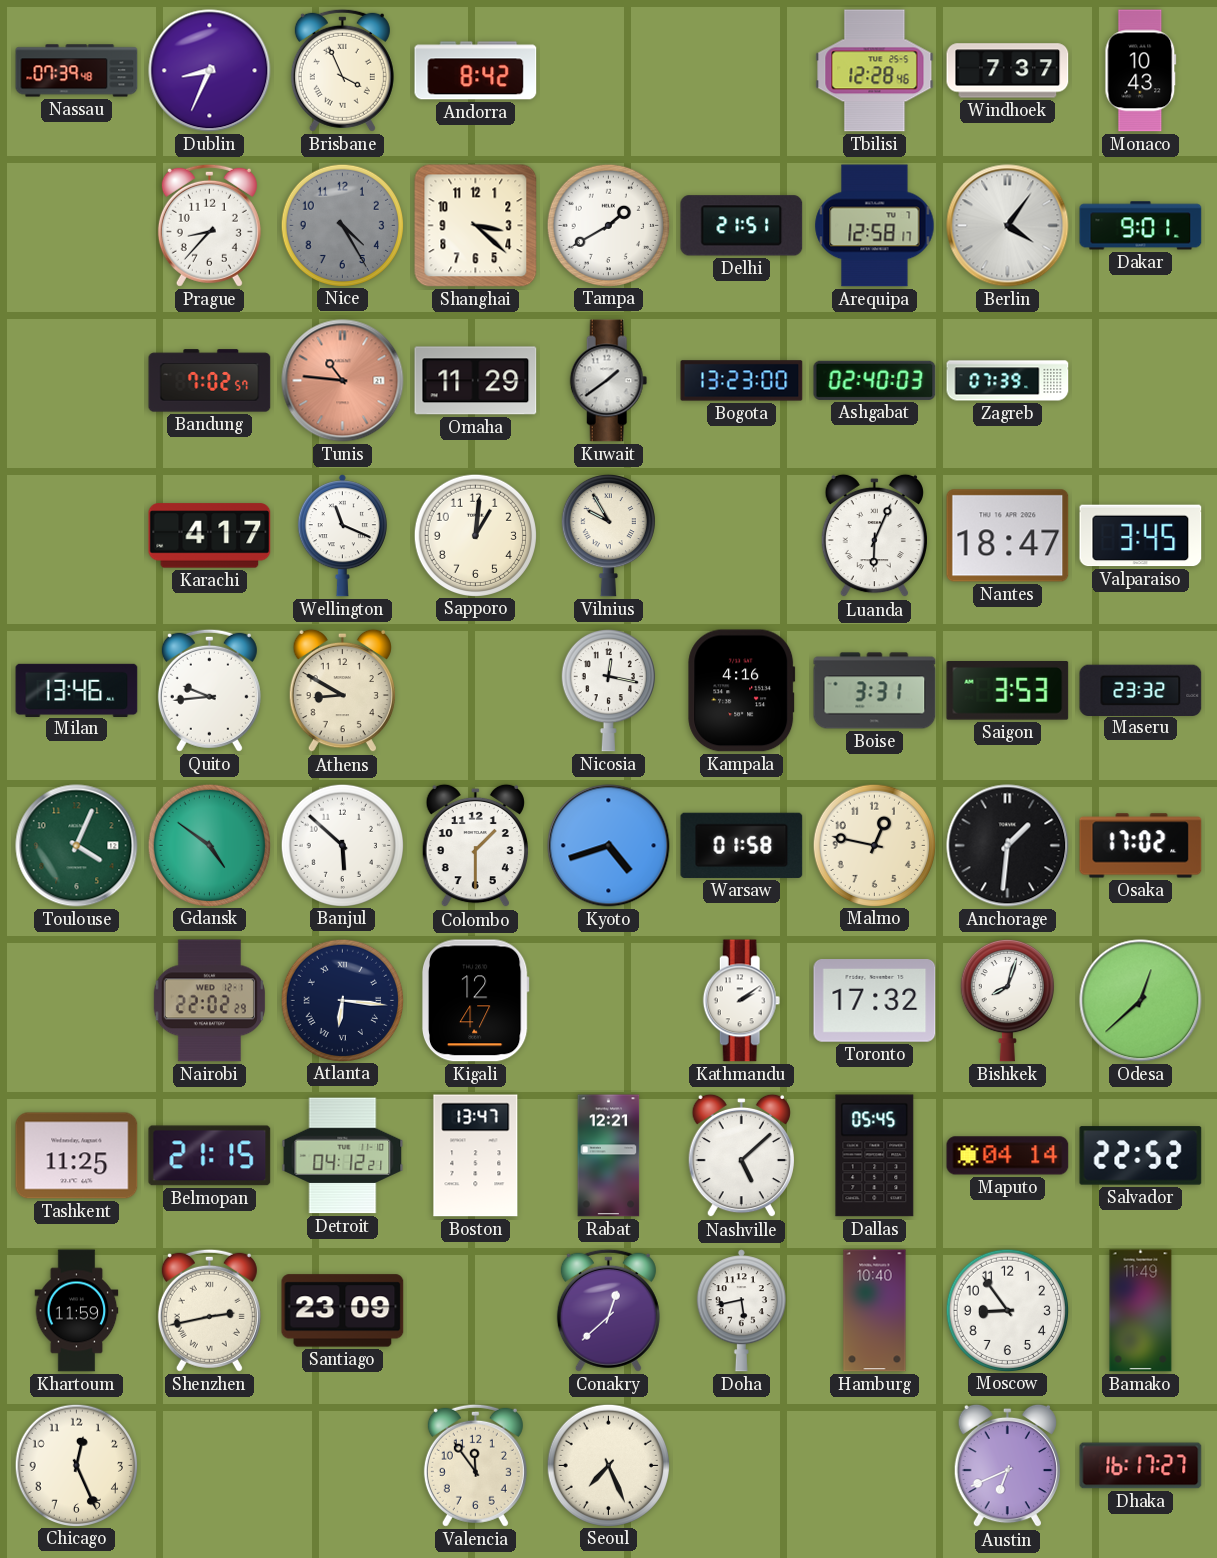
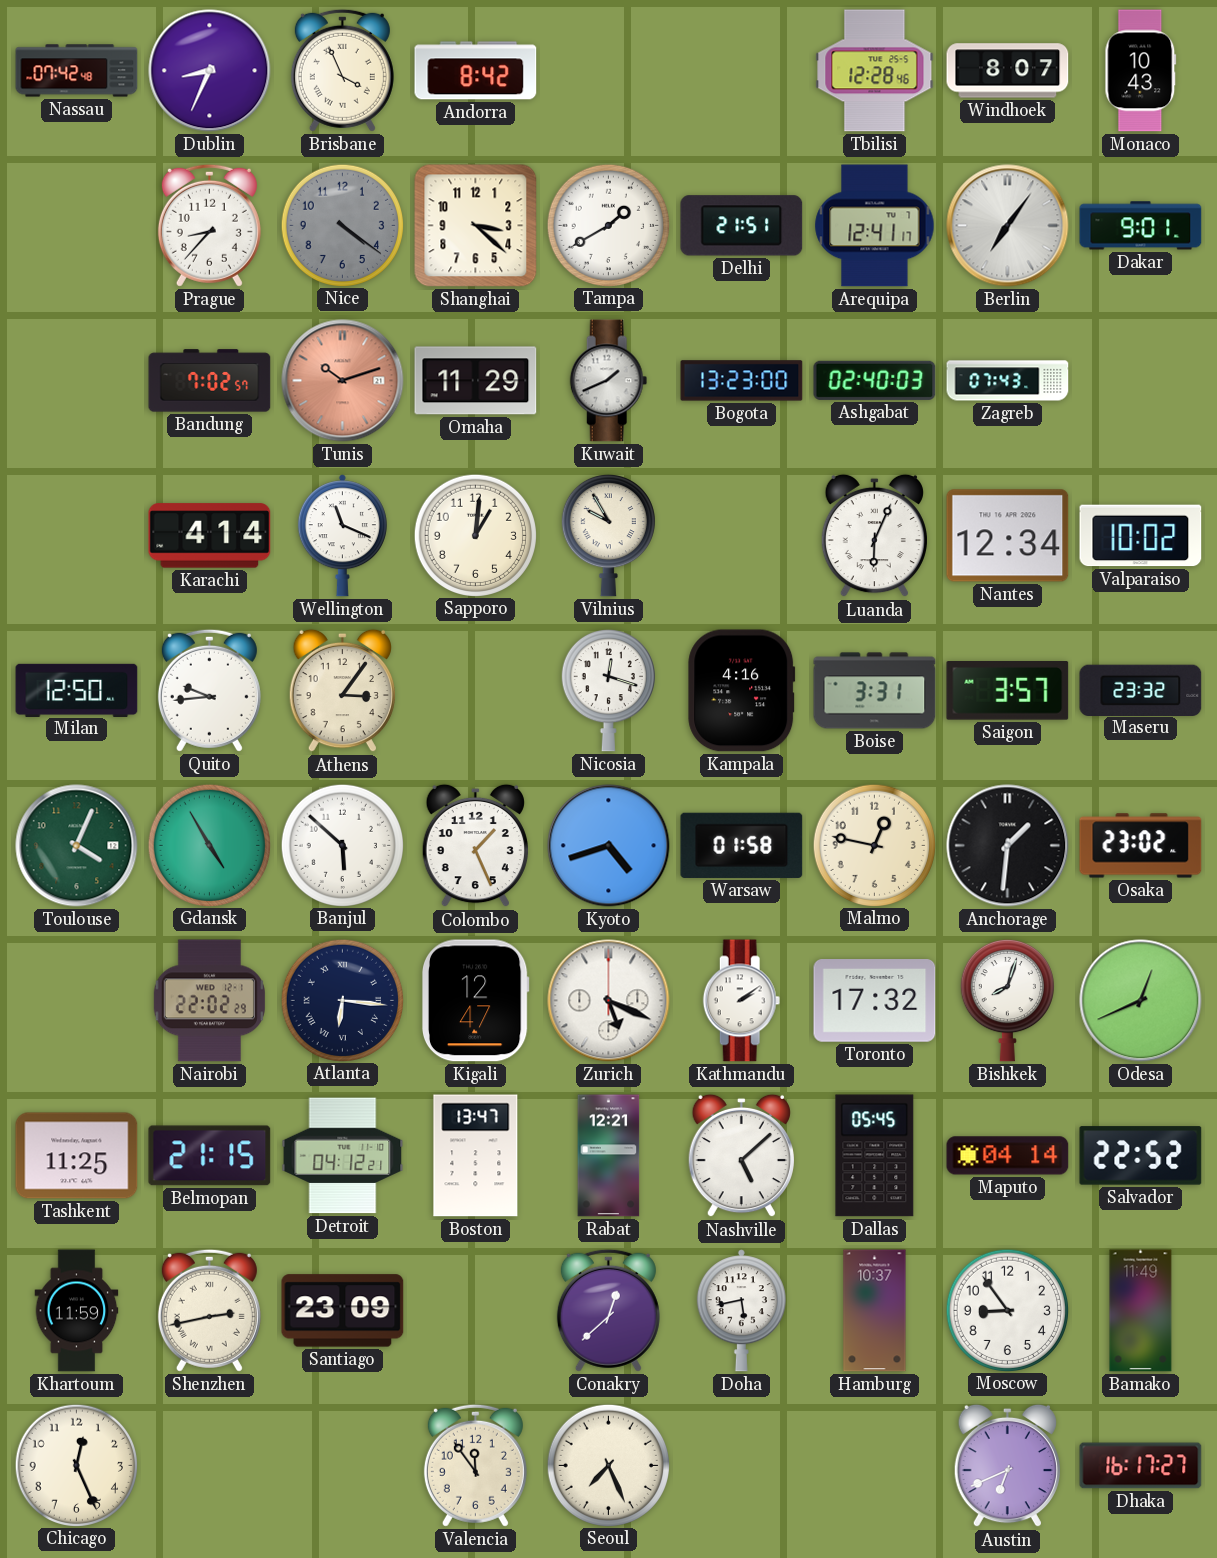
Nassau: 07:39 -> 07:42
Windhoek: 7:37 -> 8:07
Nice: 4:25 -> 4:21
Arequipa: 12:58 -> 12:41
Berlin: 4:06 -> 7:06
Tunis: 10:46 -> 10:12
Kuwait: 1:39 -> 1:41
Zagreb: 07:39 -> 07:43
Karachi: 4:17 -> 4:14
Nantes: 18:47 -> 12:34
Valparaiso: 3:45 -> 10:02
Milan: 13:46 -> 12:50
Athens: 8:50 -> 3:06
Nicosia: 12:17 -> 12:18
Saigon: 3:53 -> 3:57
Gdansk: 4:51 -> 4:55
Colombo: 1:30 -> 1:26
Osaka: 17:02 -> 23:02
Zurich: none -> 5:19
Odesa: 12:38 -> 12:41
Hamburg: 10:40 -> 10:37
